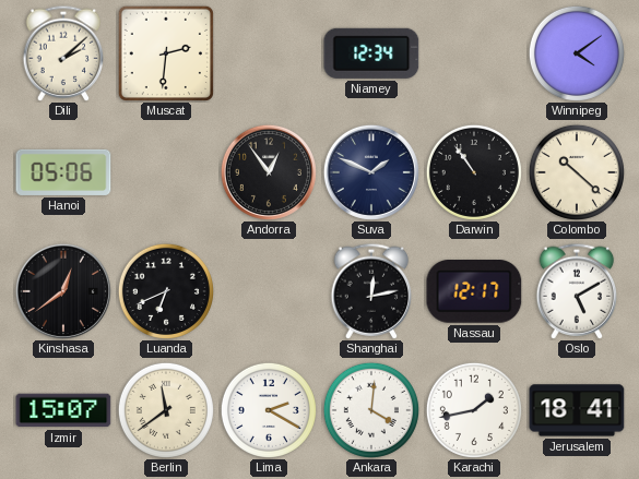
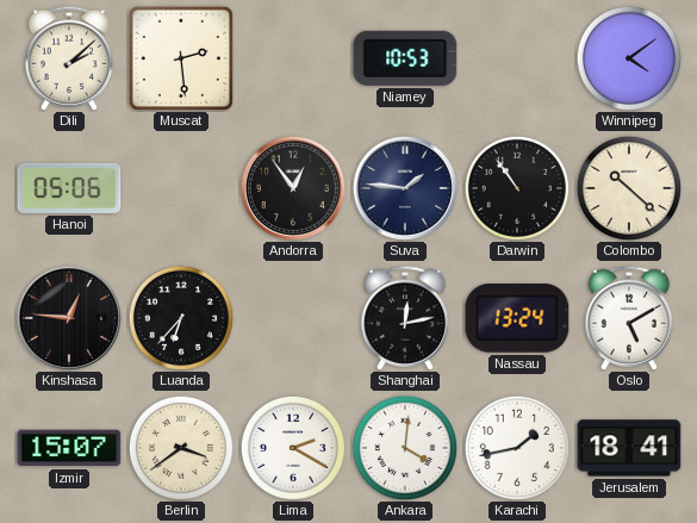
Muscat: 2:31 -> 2:29
Niamey: 12:34 -> 10:53
Suva: 1:49 -> 1:46
Kinshasa: 12:39 -> 12:46
Luanda: 6:41 -> 6:37
Nassau: 12:17 -> 13:24
Berlin: 11:39 -> 3:39
